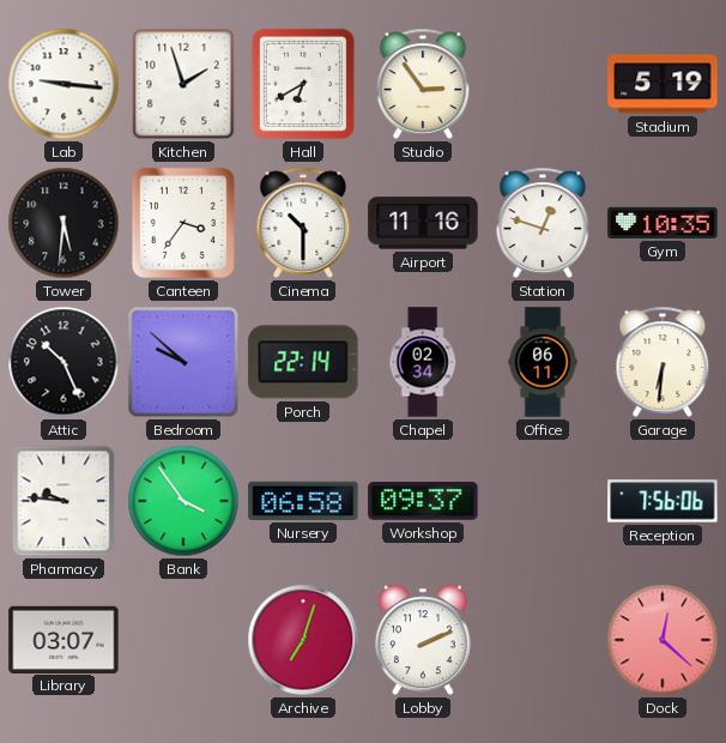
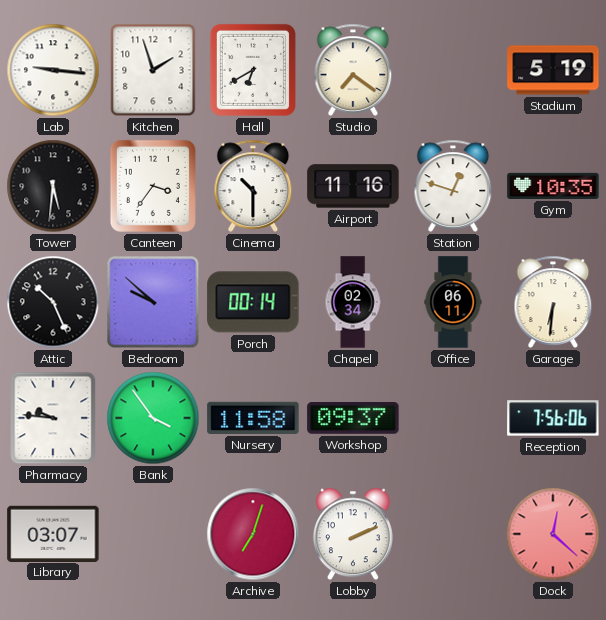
Studio: 2:54 -> 7:21
Porch: 22:14 -> 00:14
Nursery: 06:58 -> 11:58
